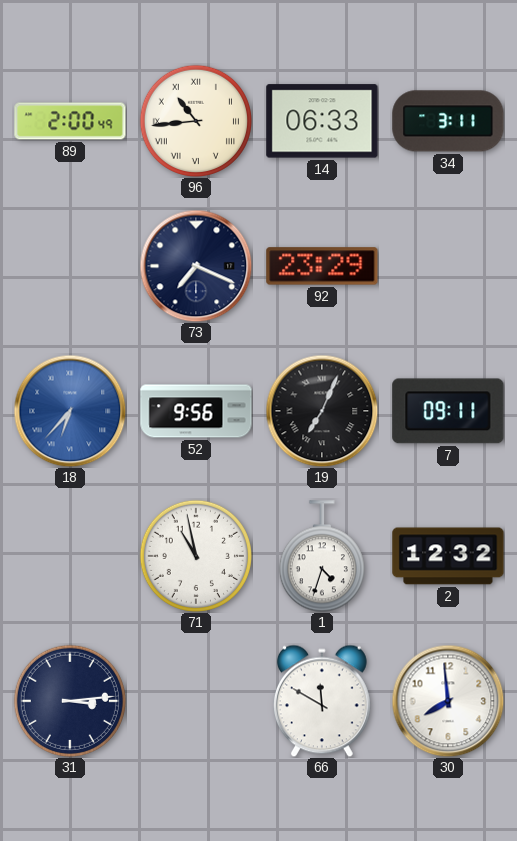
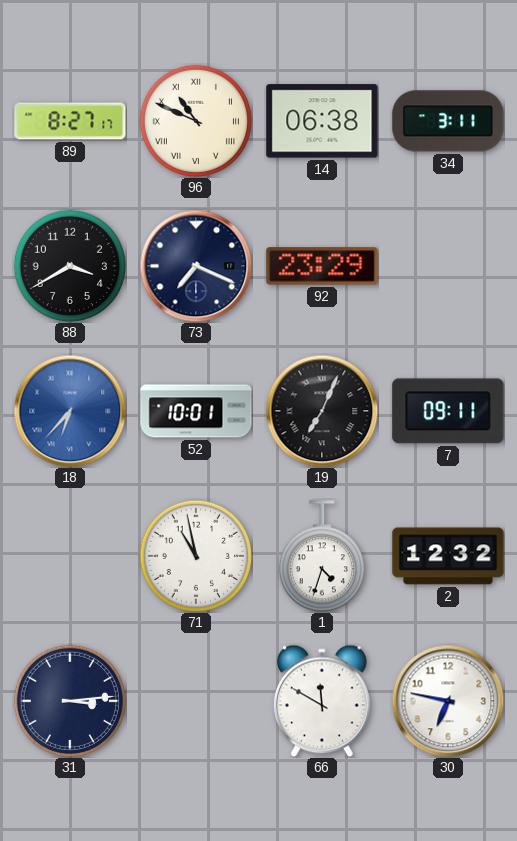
89: 2:00 -> 8:27
96: 10:44 -> 10:49
14: 06:33 -> 06:38
88: none -> 3:40
52: 9:56 -> 10:01
30: 7:59 -> 6:47
